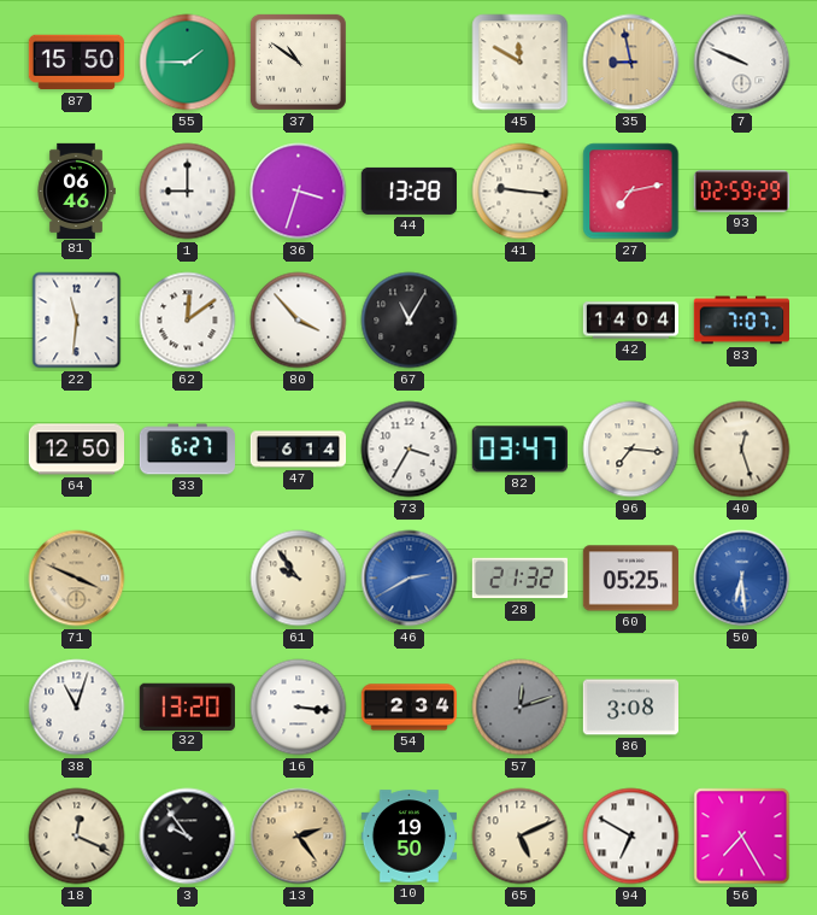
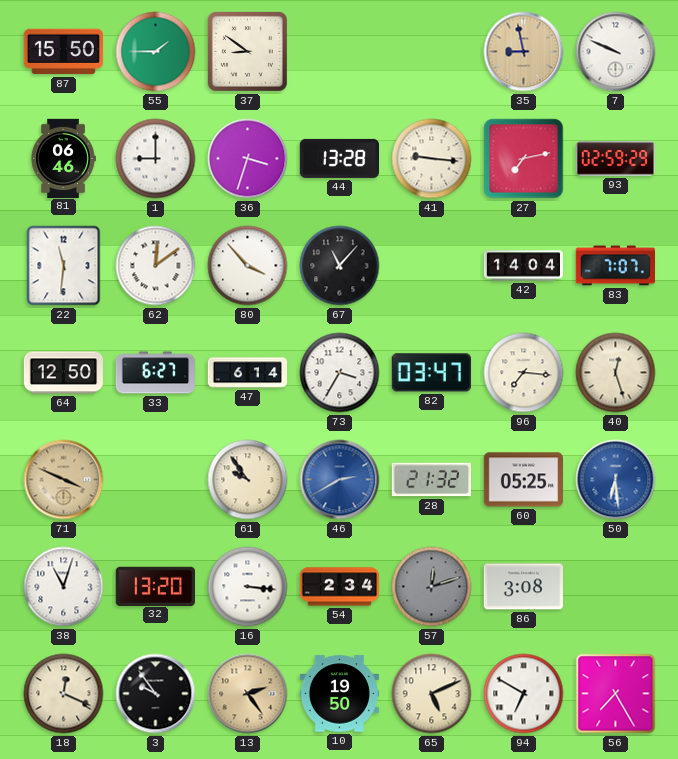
37: 10:51 -> 8:51
45: 11:50 -> none
67: 11:05 -> 11:07
